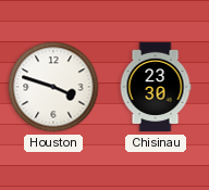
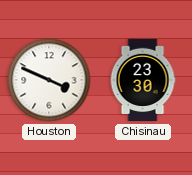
Houston: 3:48 -> 3:49
